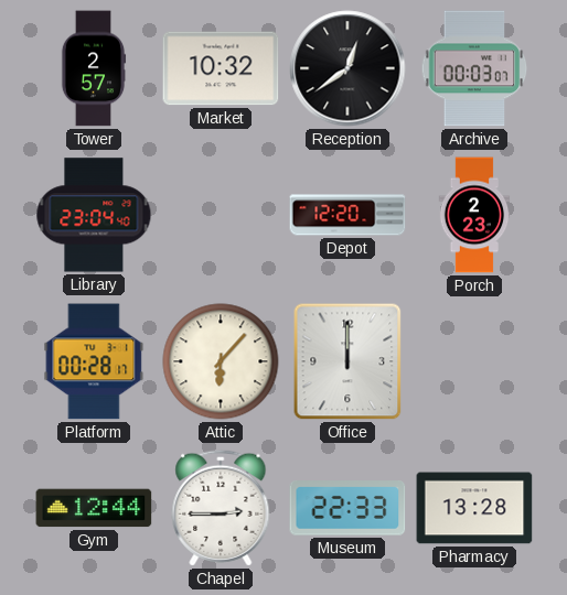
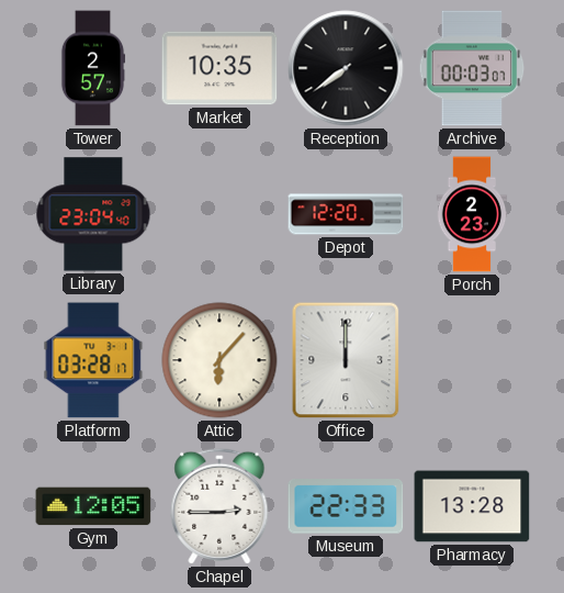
Market: 10:32 -> 10:35
Reception: 12:39 -> 7:39
Platform: 00:28 -> 03:28
Gym: 12:44 -> 12:05
